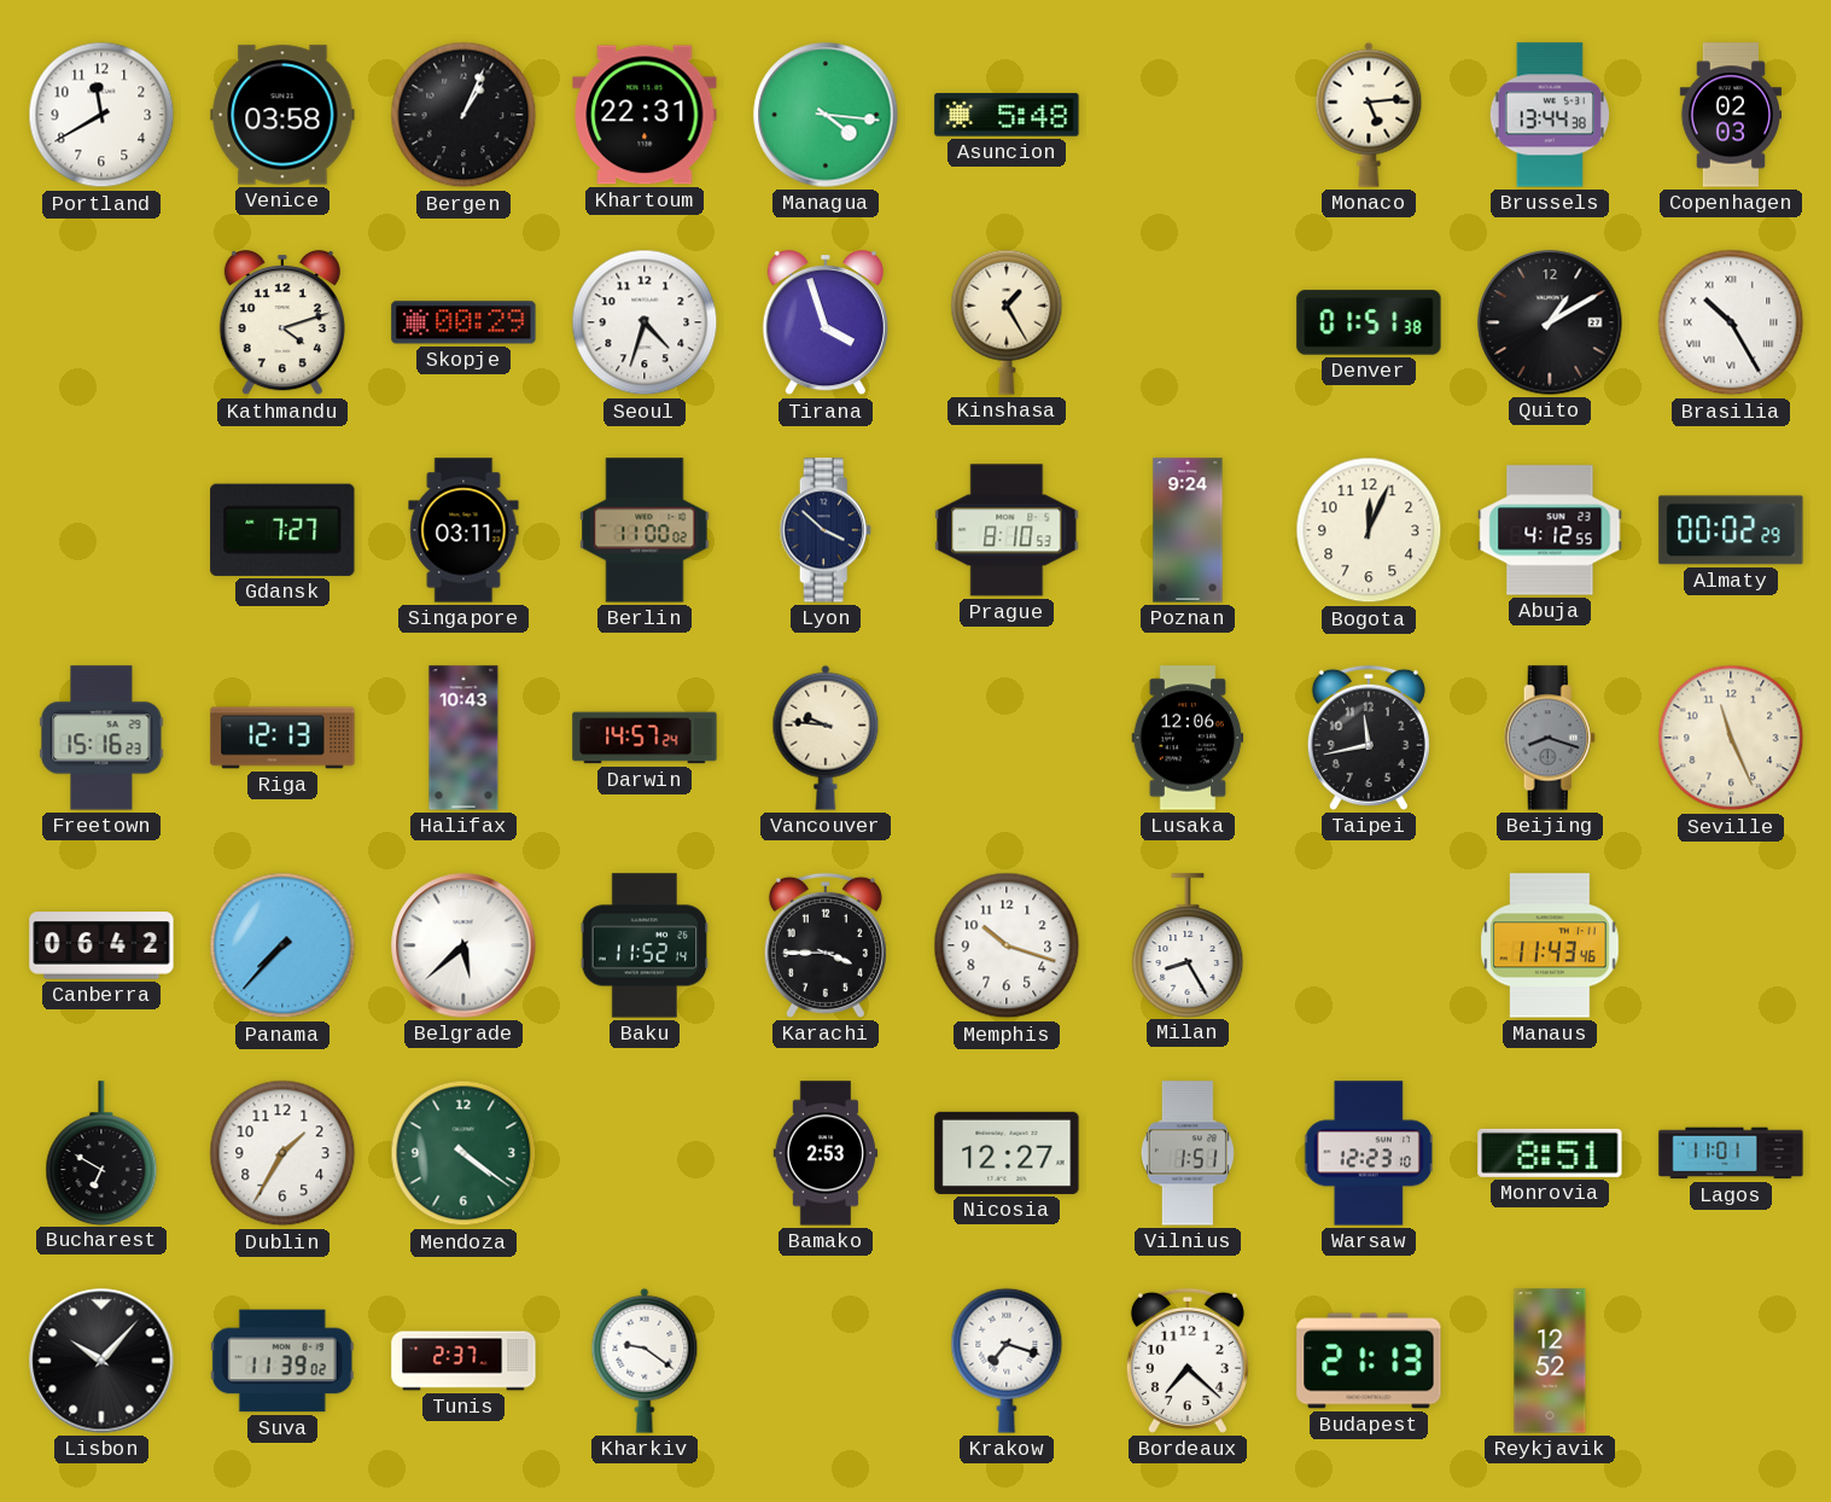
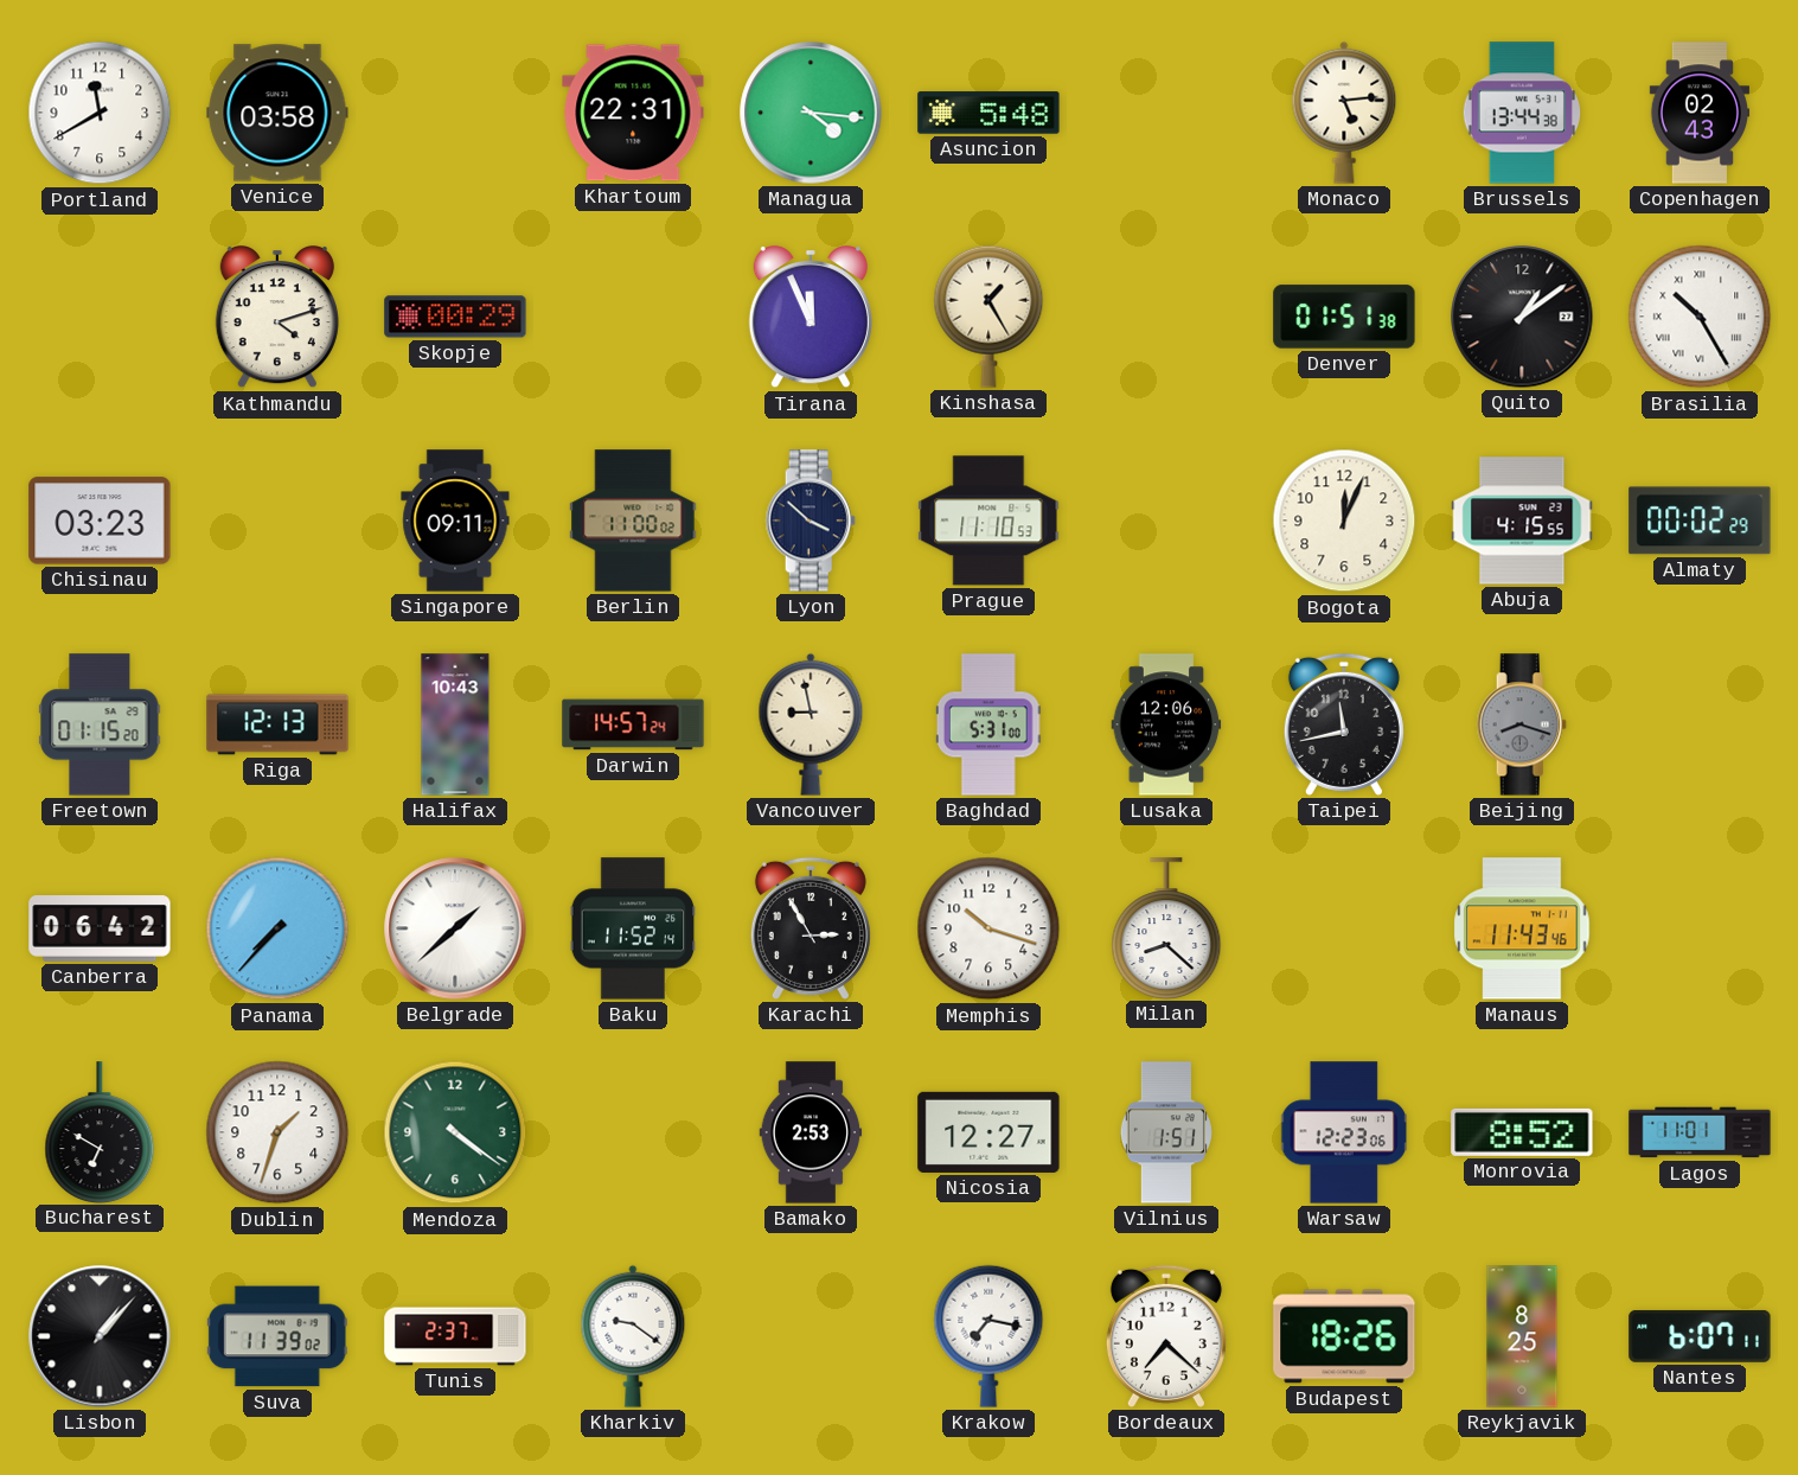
Bergen: 1:04 -> none
Copenhagen: 02:03 -> 02:43
Seoul: 4:33 -> none
Tirana: 3:57 -> 11:56
Quito: 1:10 -> 1:09
Chisinau: none -> 03:23
Gdansk: 7:27 -> none
Singapore: 03:11 -> 09:11
Prague: 8:10 -> 11:10
Poznan: 9:24 -> none
Abuja: 4:12 -> 4:15
Freetown: 15:16 -> 01:15
Vancouver: 9:46 -> 8:58
Baghdad: none -> 5:31
Seville: 11:26 -> none
Belgrade: 5:38 -> 1:38
Karachi: 3:45 -> 2:55
Milan: 8:25 -> 8:22
Dublin: 1:35 -> 1:33
Warsaw: 12:23:10 -> 12:23:06
Monrovia: 8:51 -> 8:52
Lisbon: 10:07 -> 1:07
Krakow: 7:18 -> 7:17
Budapest: 21:13 -> 18:26
Reykjavik: 12:52 -> 8:25
Nantes: none -> 6:07
